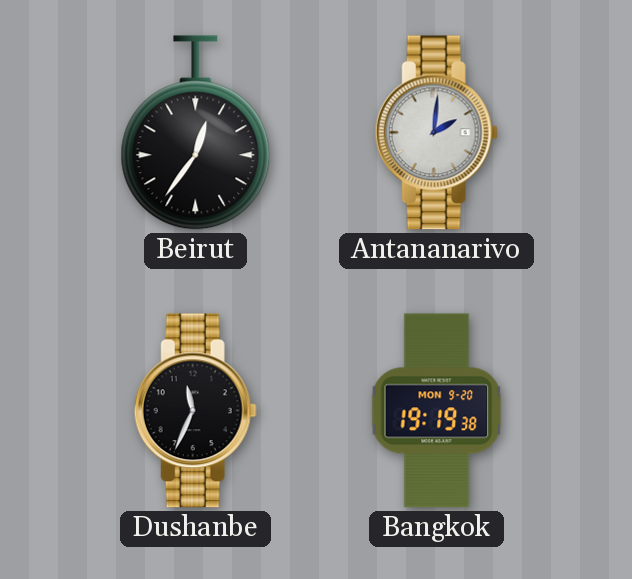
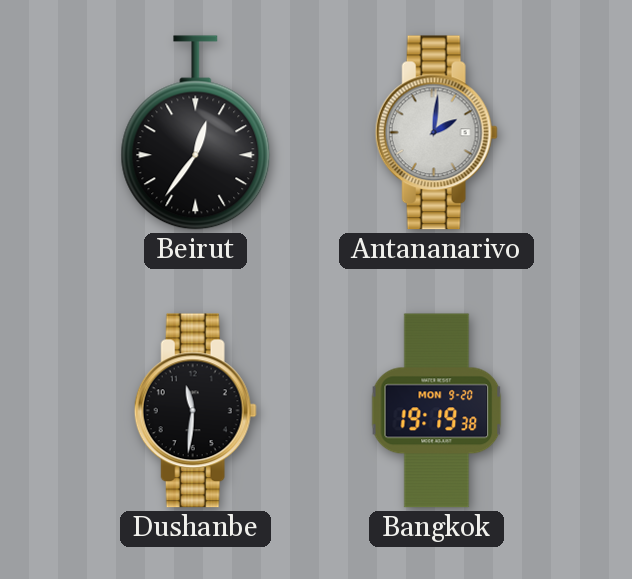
Dushanbe: 11:34 -> 11:31
